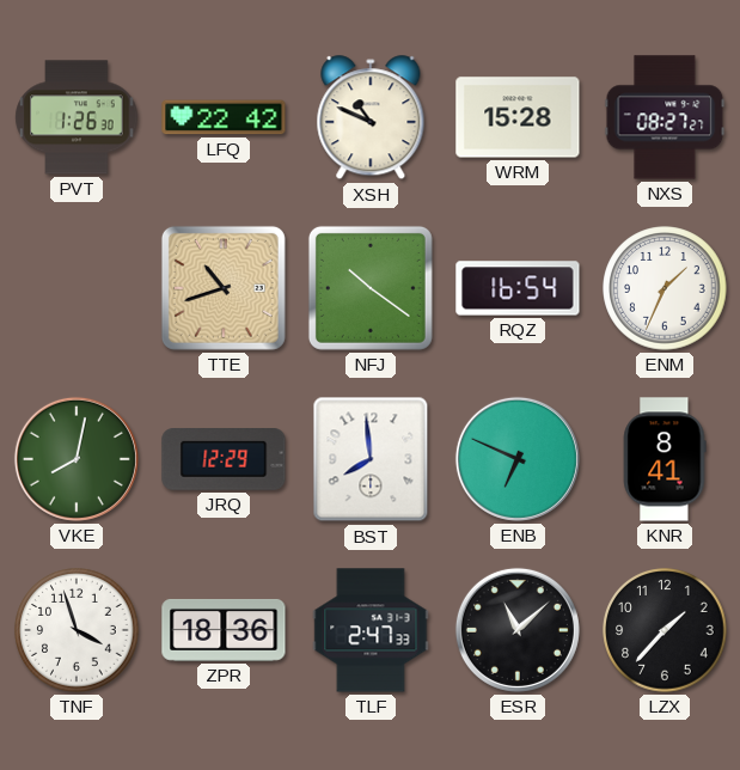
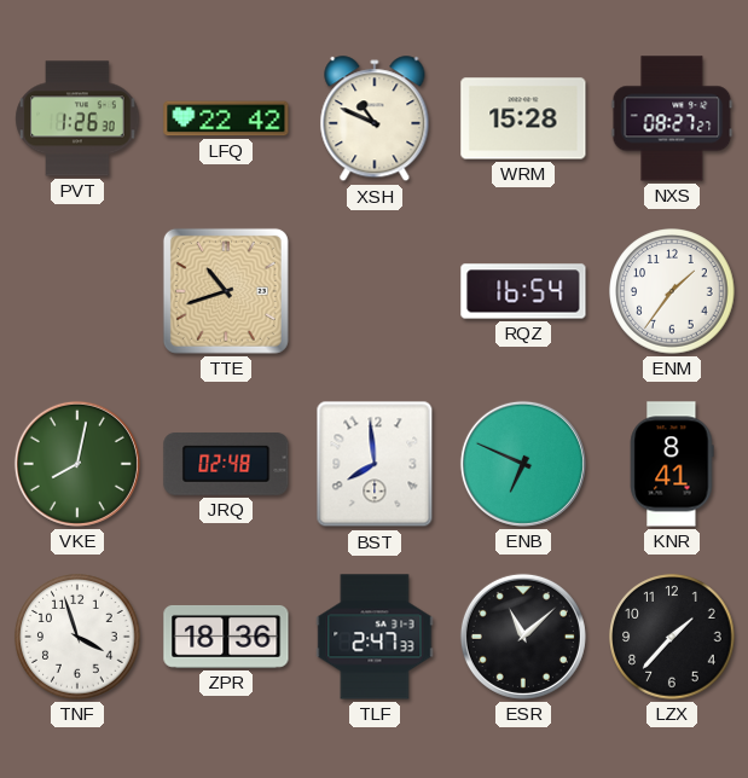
NFJ: 10:21 -> none
ENM: 1:34 -> 1:36
JRQ: 12:29 -> 02:48
